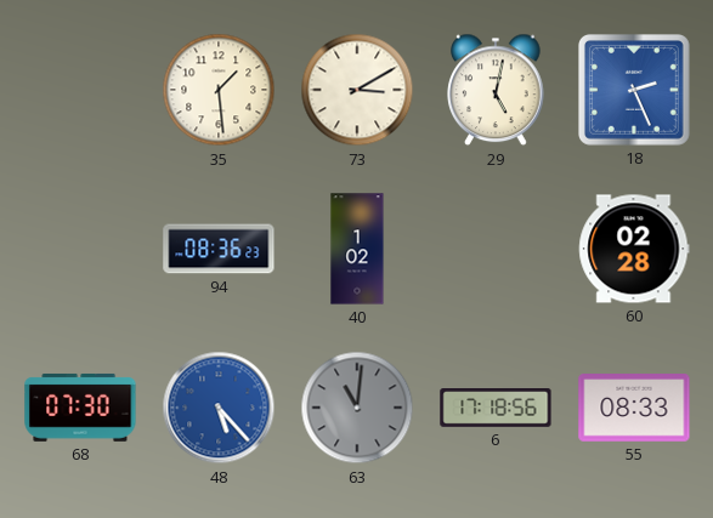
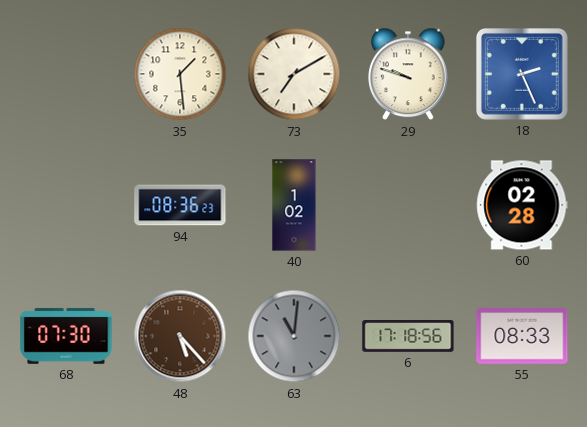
73: 3:10 -> 7:10
29: 5:02 -> 9:48
48 dial: blue -> brown
